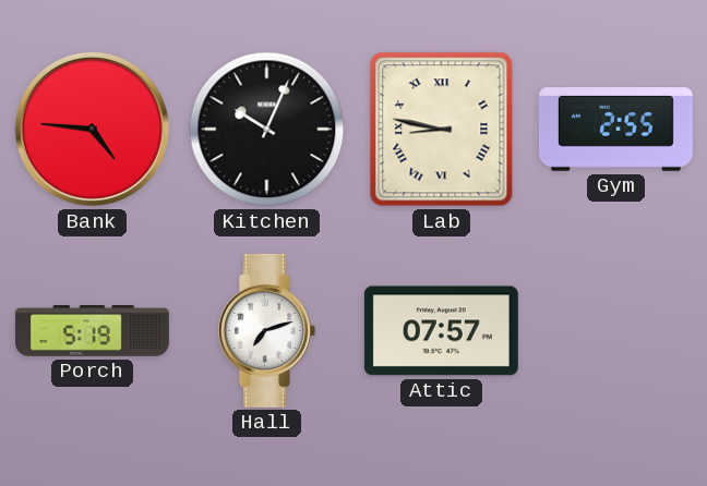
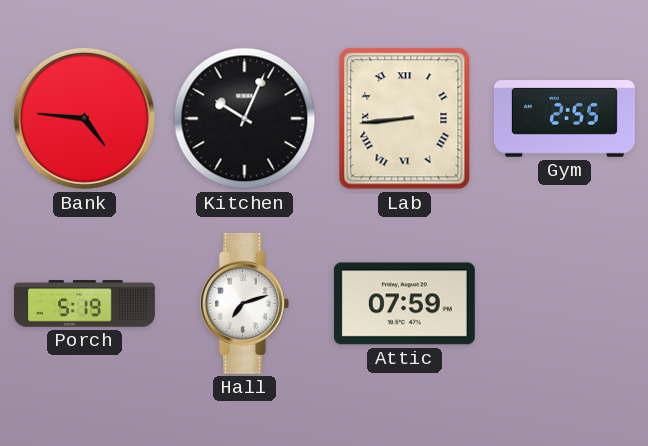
Lab: 8:47 -> 8:44
Attic: 07:57 -> 07:59
